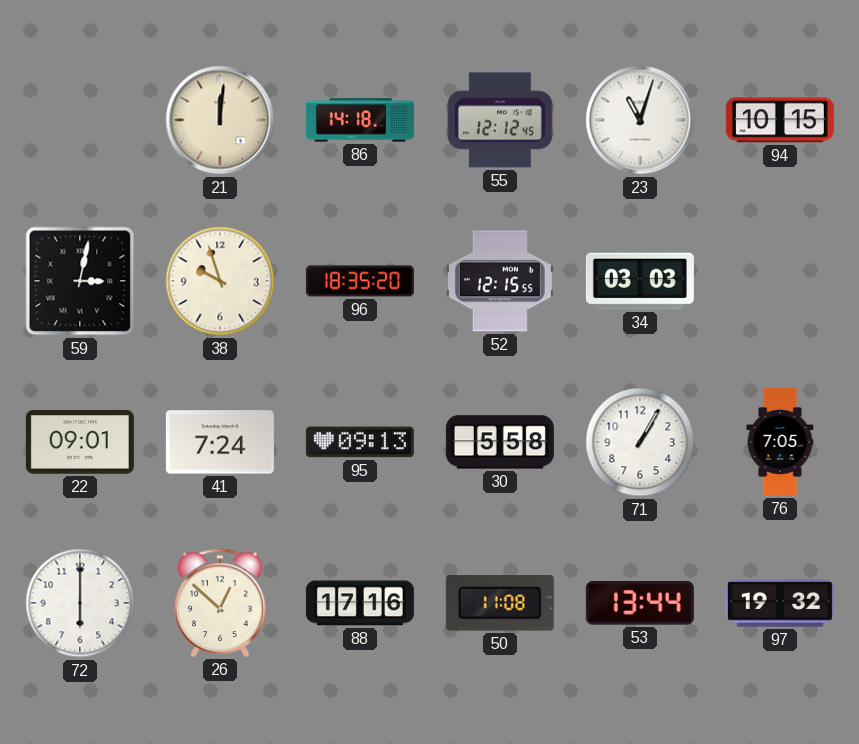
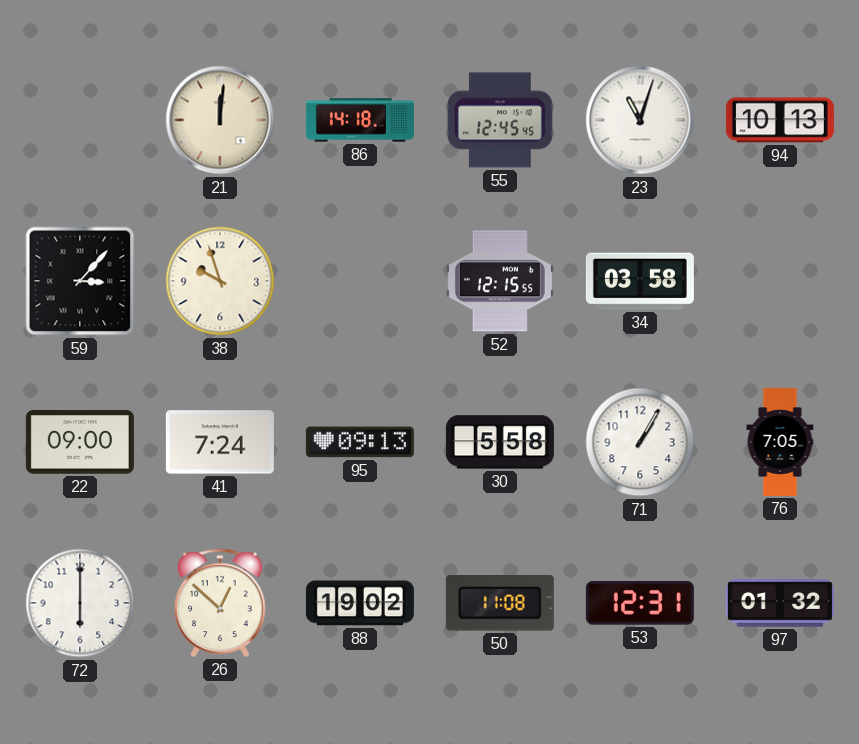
55: 12:12 -> 12:45
94: 10:15 -> 10:13
59: 3:02 -> 3:07
96: 18:35 -> none
34: 03:03 -> 03:58
22: 09:01 -> 09:00
88: 17:16 -> 19:02
53: 13:44 -> 12:31
97: 19:32 -> 01:32
